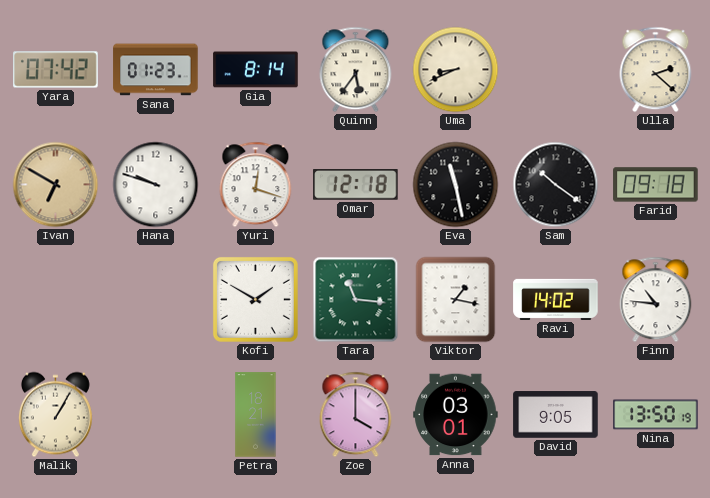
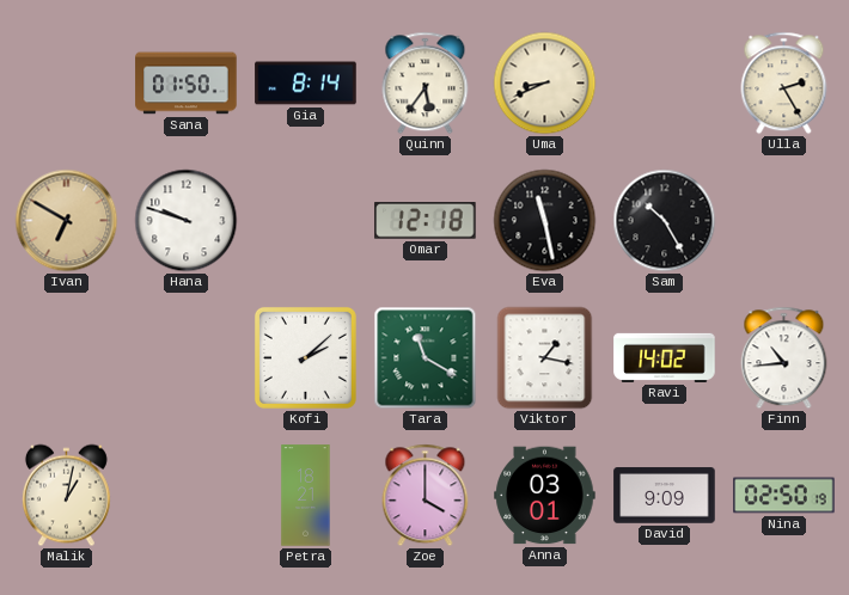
Yara: 07:42 -> none
Sana: 01:23 -> 01:50
Ulla: 2:22 -> 2:25
Yuri: 12:18 -> none
Sam: 10:21 -> 10:25
Farid: 09:18 -> none
Kofi: 1:50 -> 2:08
Tara: 11:16 -> 11:20
Finn: 10:46 -> 10:44
Malik: 1:05 -> 1:02
David: 9:05 -> 9:09
Nina: 13:50 -> 02:50
